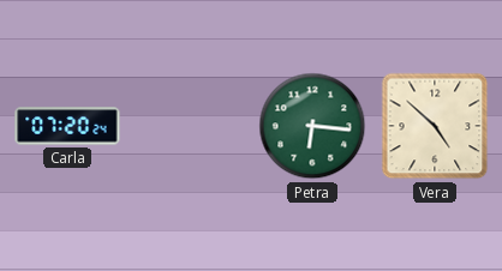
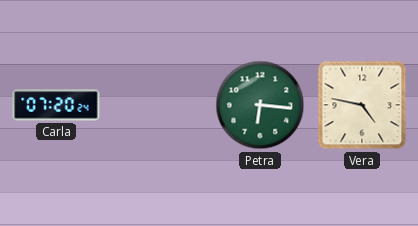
Vera: 4:52 -> 4:47
